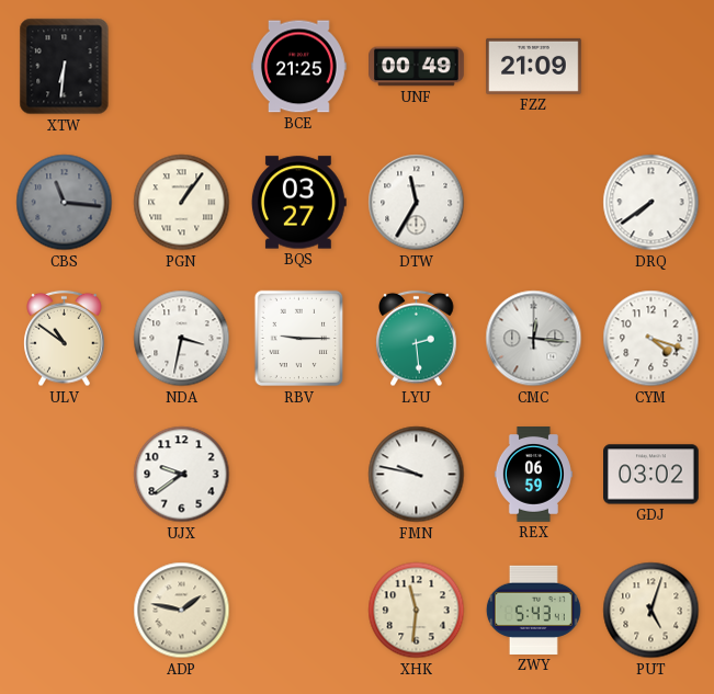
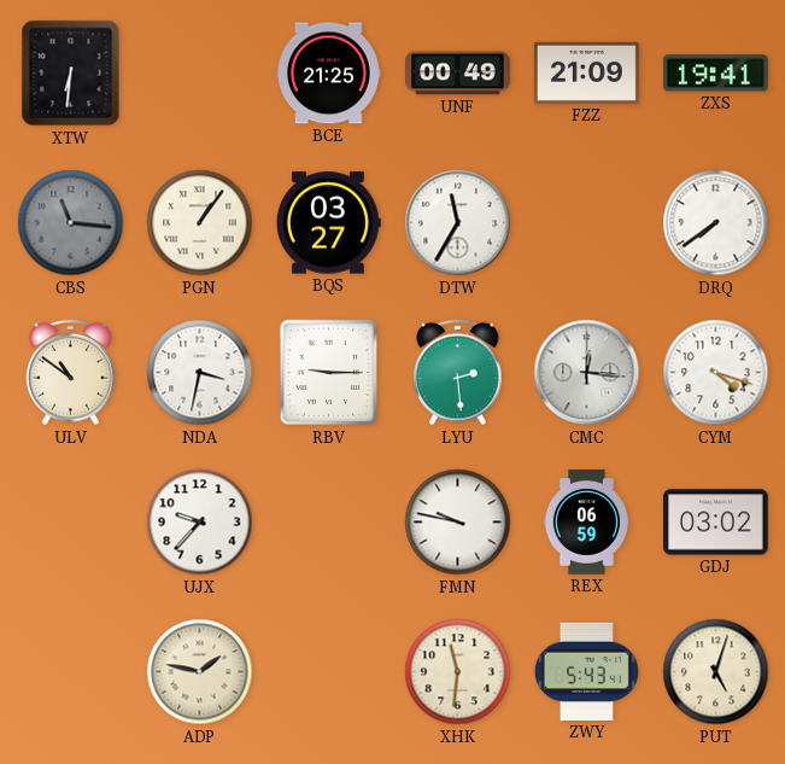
ZXS: none -> 19:41
UJX: 9:39 -> 9:37
